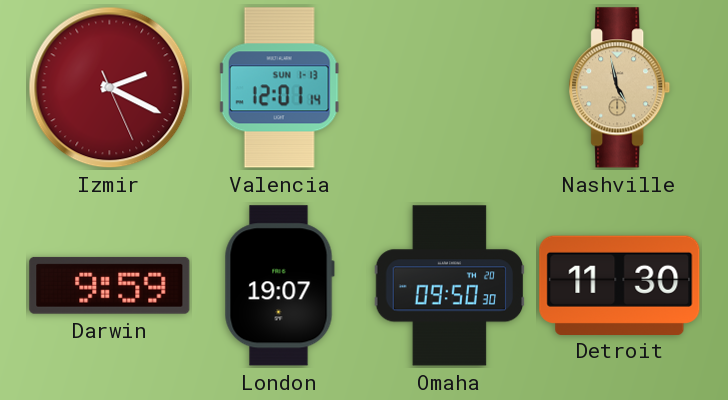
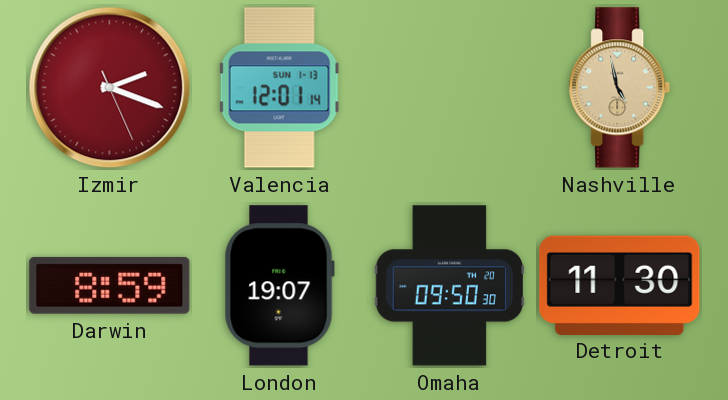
Izmir: 2:19 -> 2:18
Darwin: 9:59 -> 8:59
